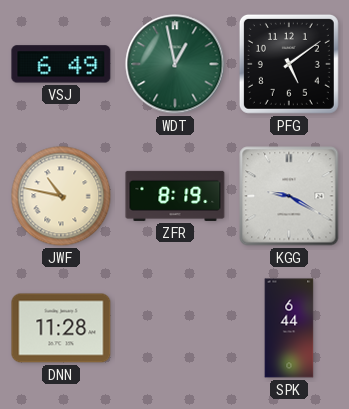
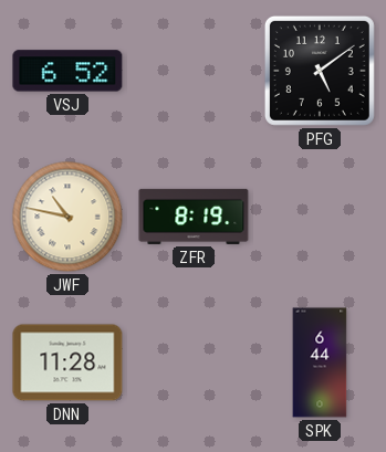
VSJ: 6:49 -> 6:52
WDT: 12:58 -> none
KGG: 9:20 -> none
